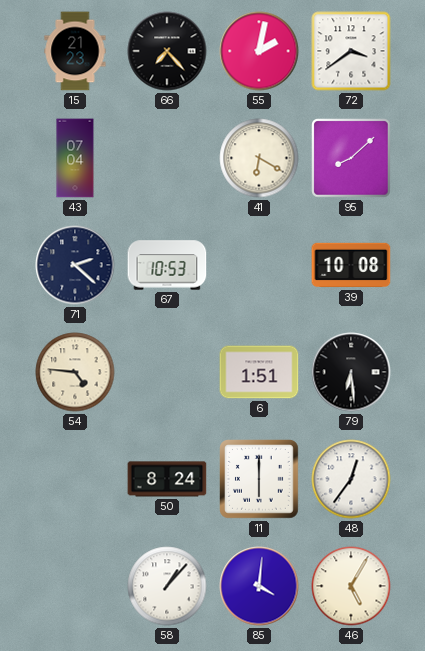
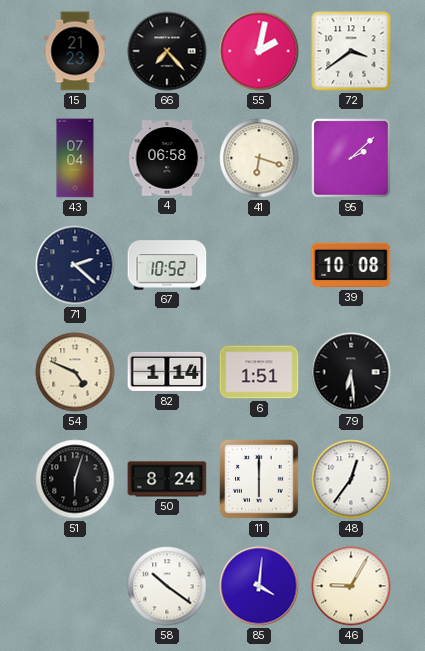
4: none -> 06:58
41: 6:20 -> 6:18
95: 8:08 -> 2:08
67: 10:53 -> 10:52
54: 4:46 -> 4:49
82: none -> 1:14
51: none -> 6:03
58: 1:07 -> 10:21
46: 5:05 -> 9:05
